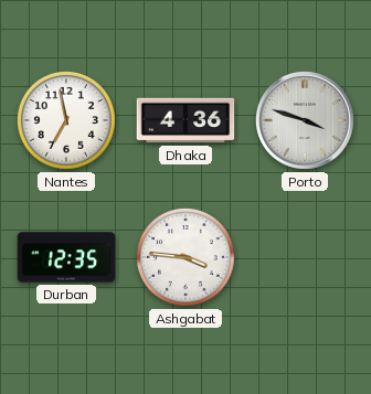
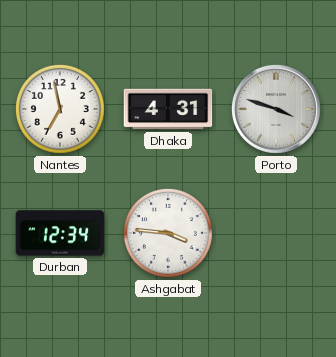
Dhaka: 4:36 -> 4:31
Durban: 12:35 -> 12:34
